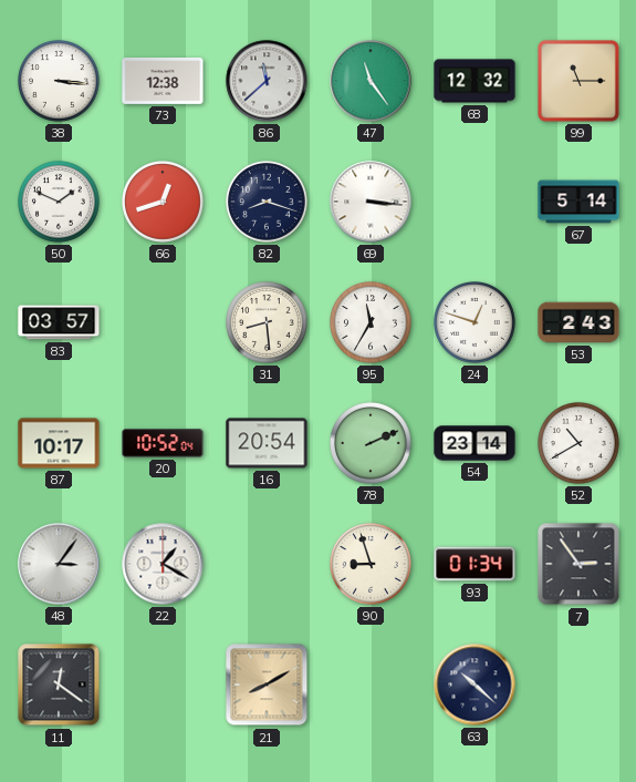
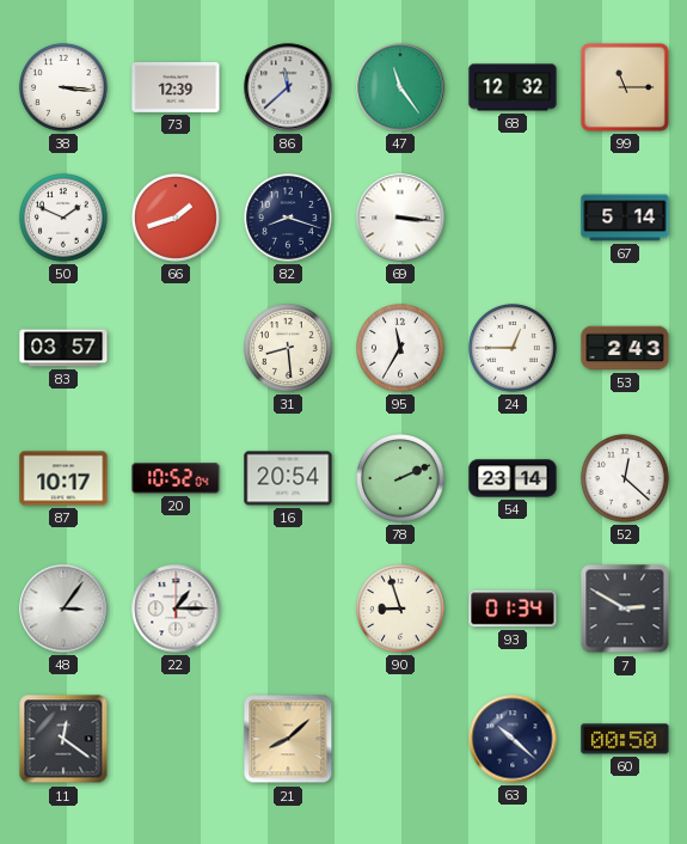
73: 12:38 -> 12:39
66: 12:42 -> 1:42
24: 12:48 -> 12:45
52: 10:40 -> 12:22
22: 1:20 -> 1:15
7: 2:54 -> 2:50
21: 8:10 -> 8:08
60: none -> 00:50
